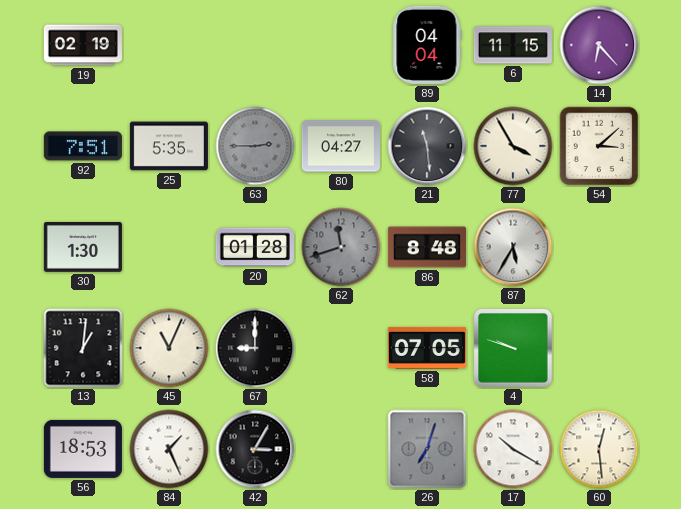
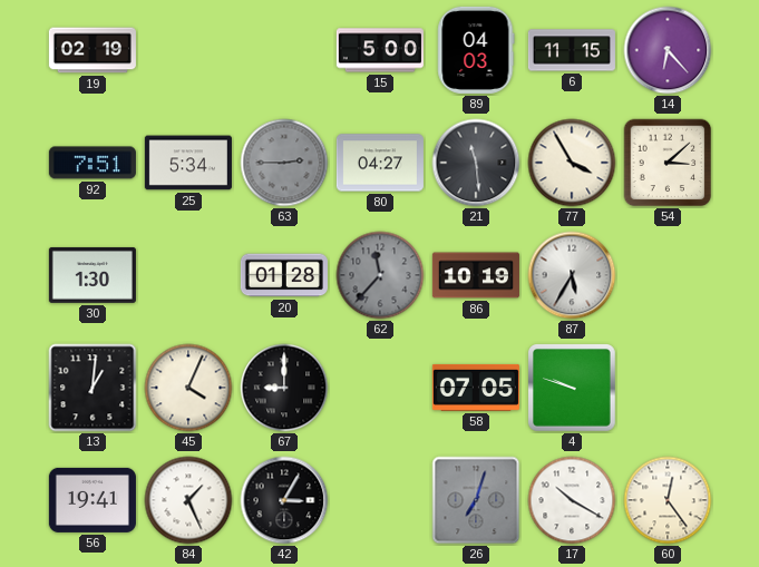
15: none -> 5:00
89: 04:04 -> 04:03
25: 5:35 -> 5:34
62: 11:42 -> 11:37
86: 8:48 -> 10:19
45: 11:04 -> 4:04
56: 18:53 -> 19:41
60: 12:29 -> 12:24
